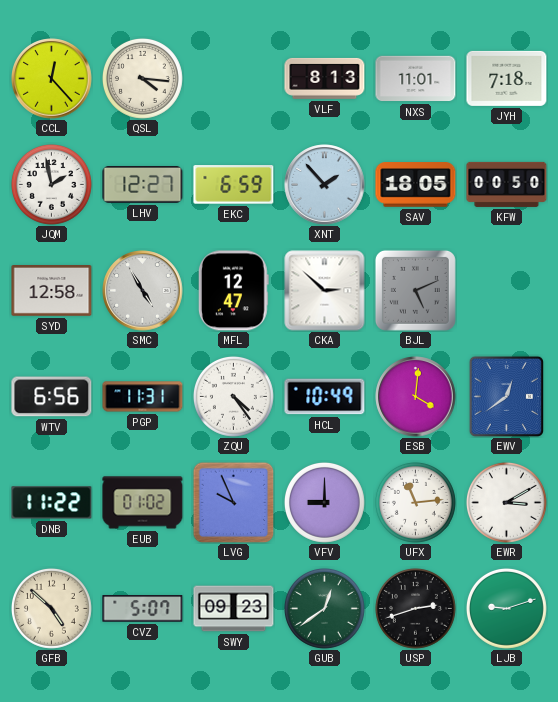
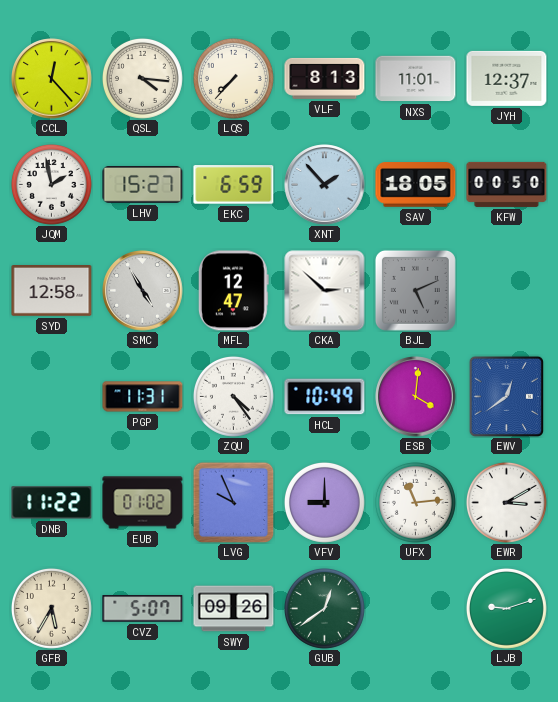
LQS: none -> 7:37
JYH: 7:18 -> 12:37
LHV: 12:27 -> 15:27
WTV: 6:56 -> none
GFB: 4:52 -> 5:35
SWY: 09:23 -> 09:26
USP: 2:42 -> none
